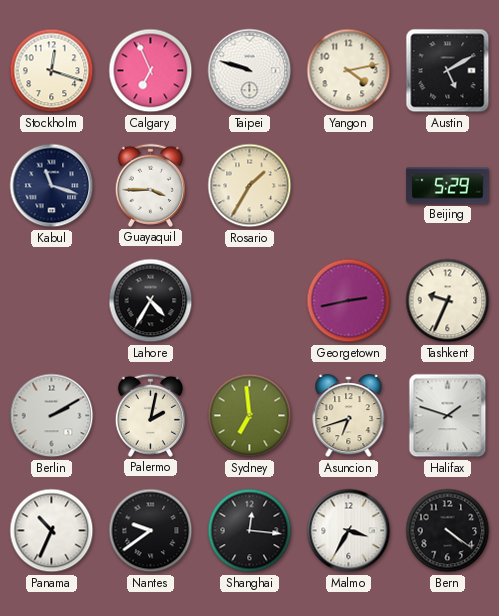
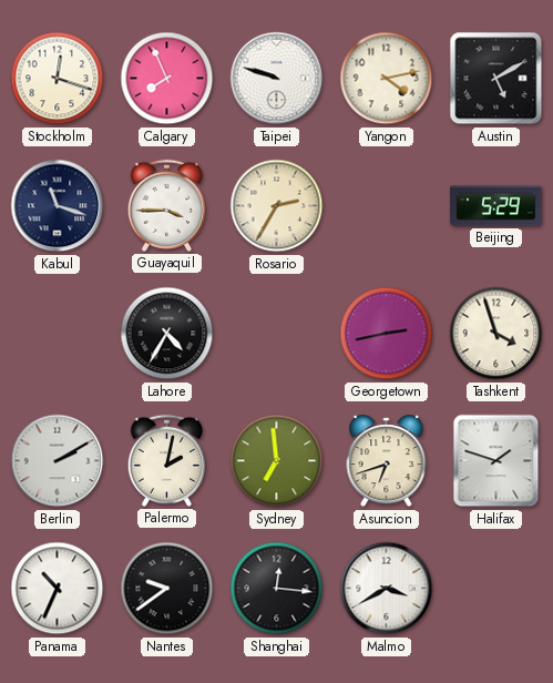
Calgary: 6:56 -> 7:56
Rosario: 1:35 -> 2:35
Tashkent: 9:34 -> 3:57
Malmo: 3:35 -> 3:40
Bern: 4:21 -> none
